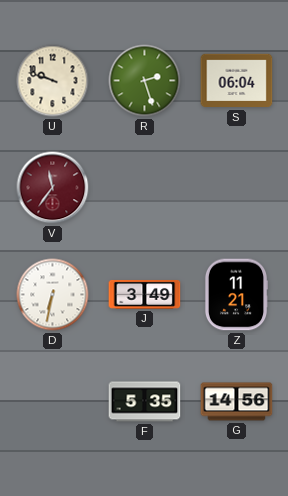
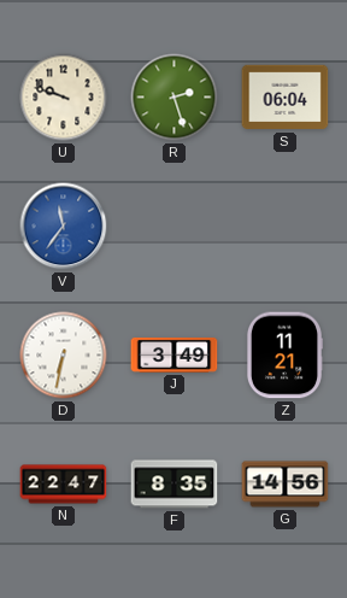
V dial: burgundy -> blue
N: none -> 22:47
F: 5:35 -> 8:35
